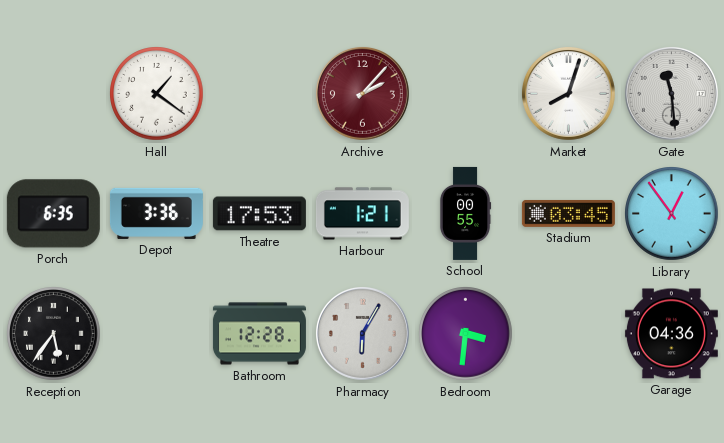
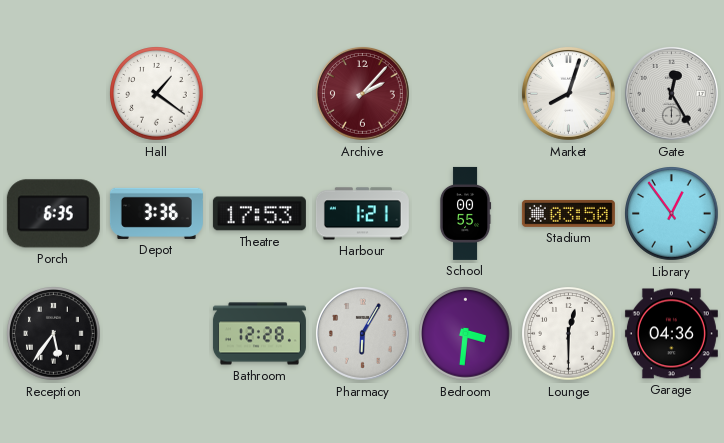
Gate: 11:29 -> 12:25
Stadium: 03:45 -> 03:50
Lounge: none -> 12:30
